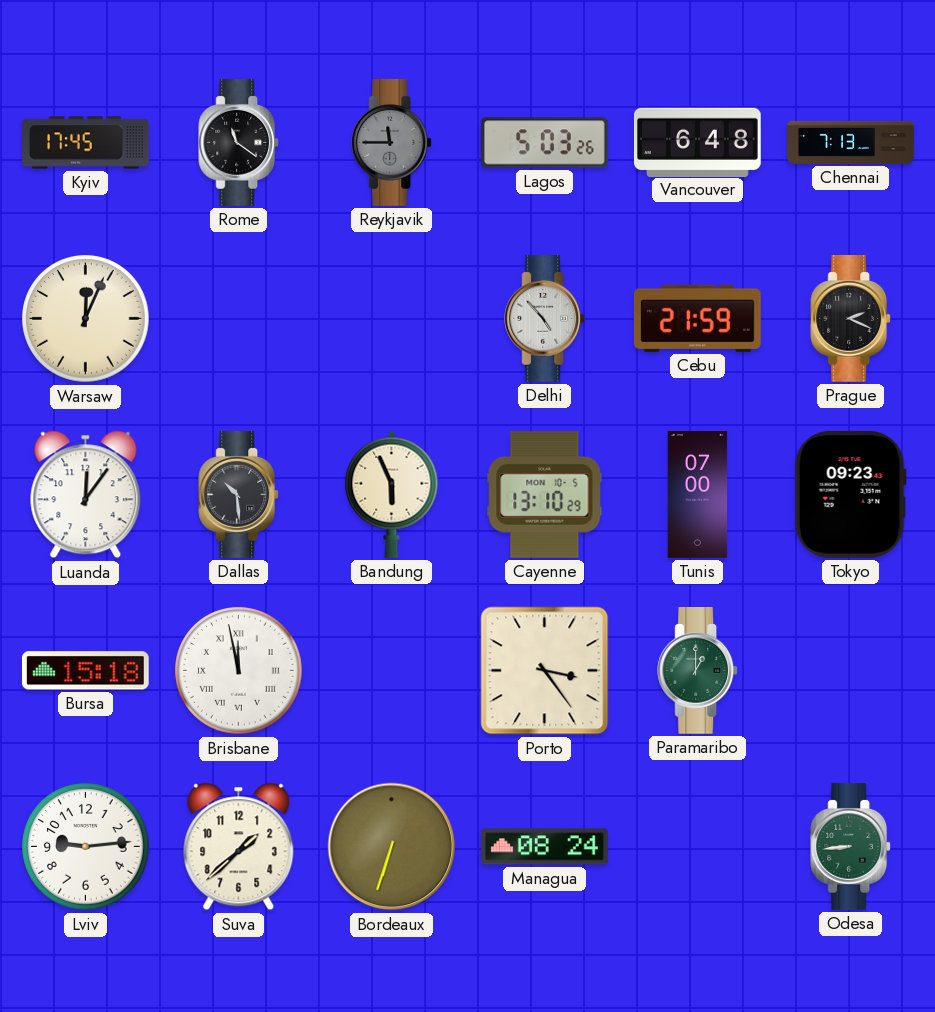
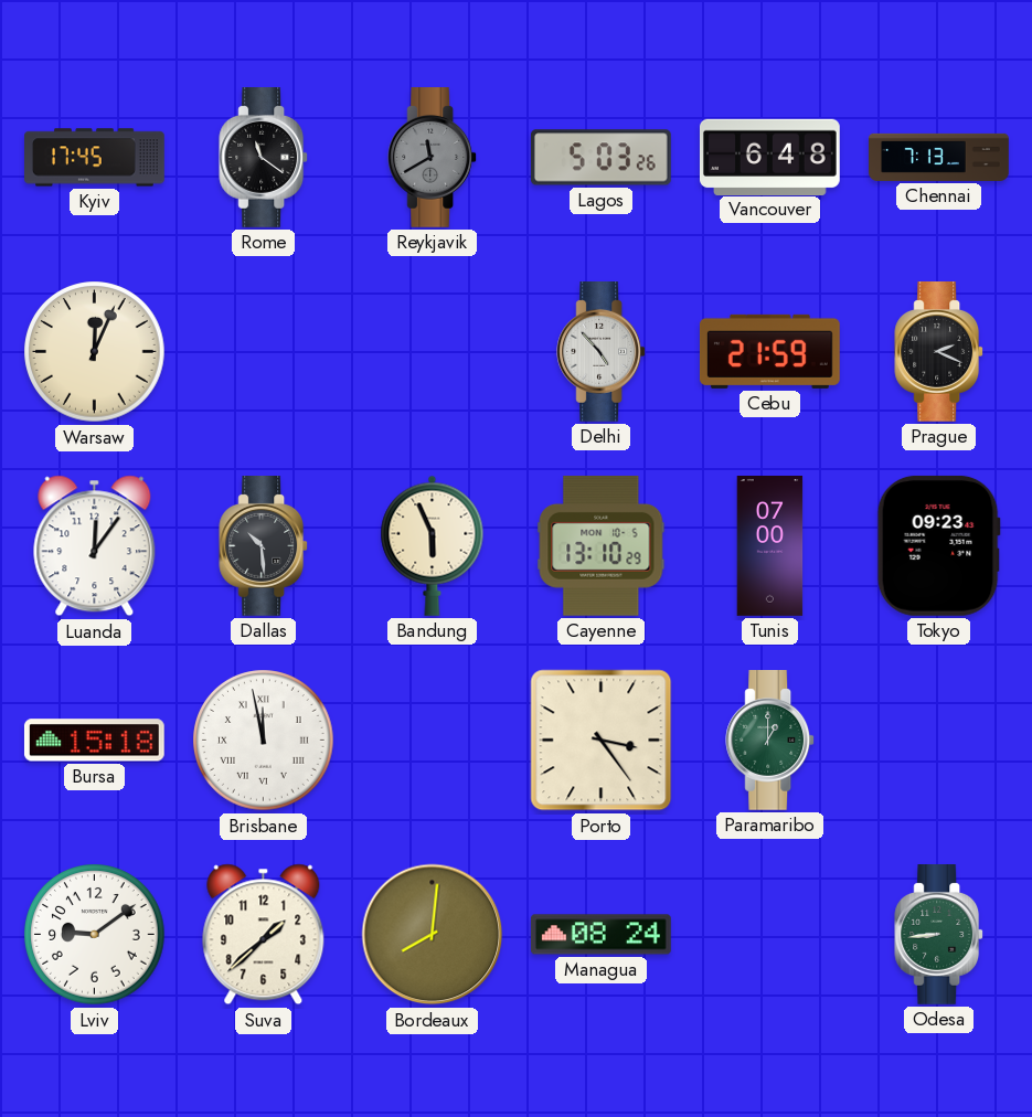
Reykjavik: 11:45 -> 11:40
Lviv: 9:14 -> 9:09
Bordeaux: 6:33 -> 8:01
